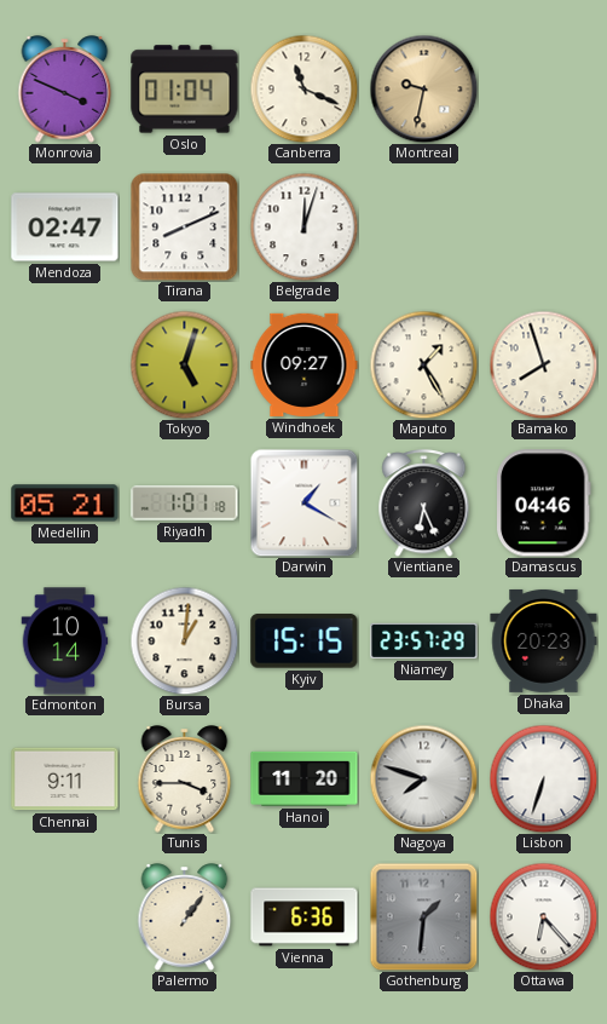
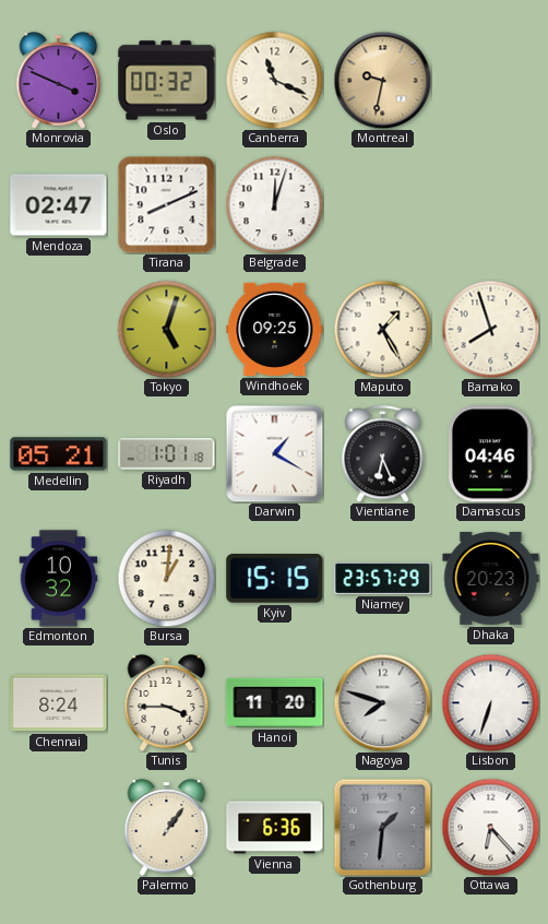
Oslo: 01:04 -> 00:32
Windhoek: 09:27 -> 09:25
Edmonton: 10:14 -> 10:32
Chennai: 9:11 -> 8:24
